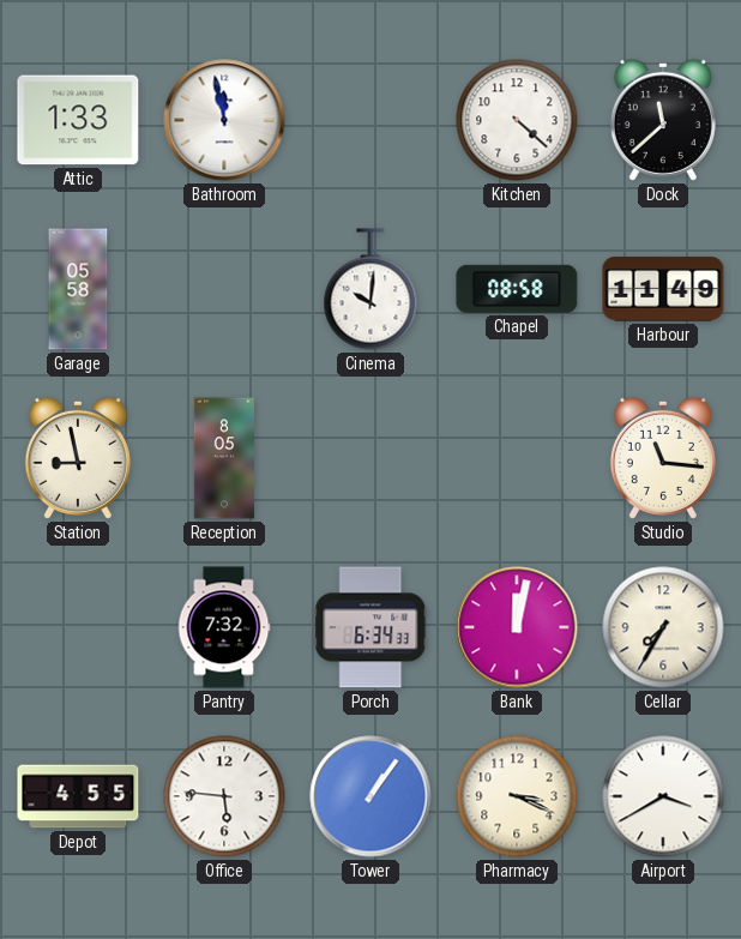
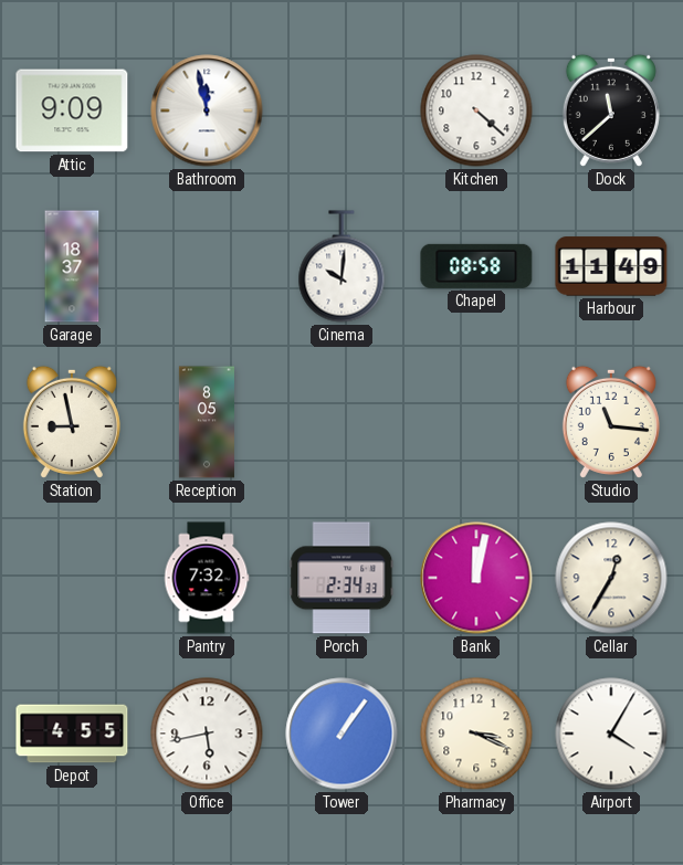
Attic: 1:33 -> 9:09
Garage: 05:58 -> 18:37
Porch: 6:34 -> 2:34
Cellar: 7:35 -> 12:35
Office: 5:46 -> 5:43
Airport: 3:40 -> 4:05
